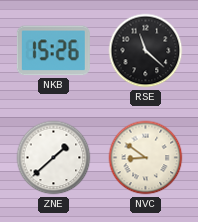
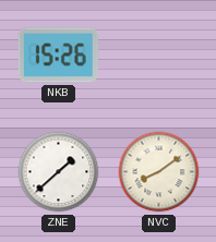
RSE: 11:22 -> none
NVC: 8:51 -> 8:09
